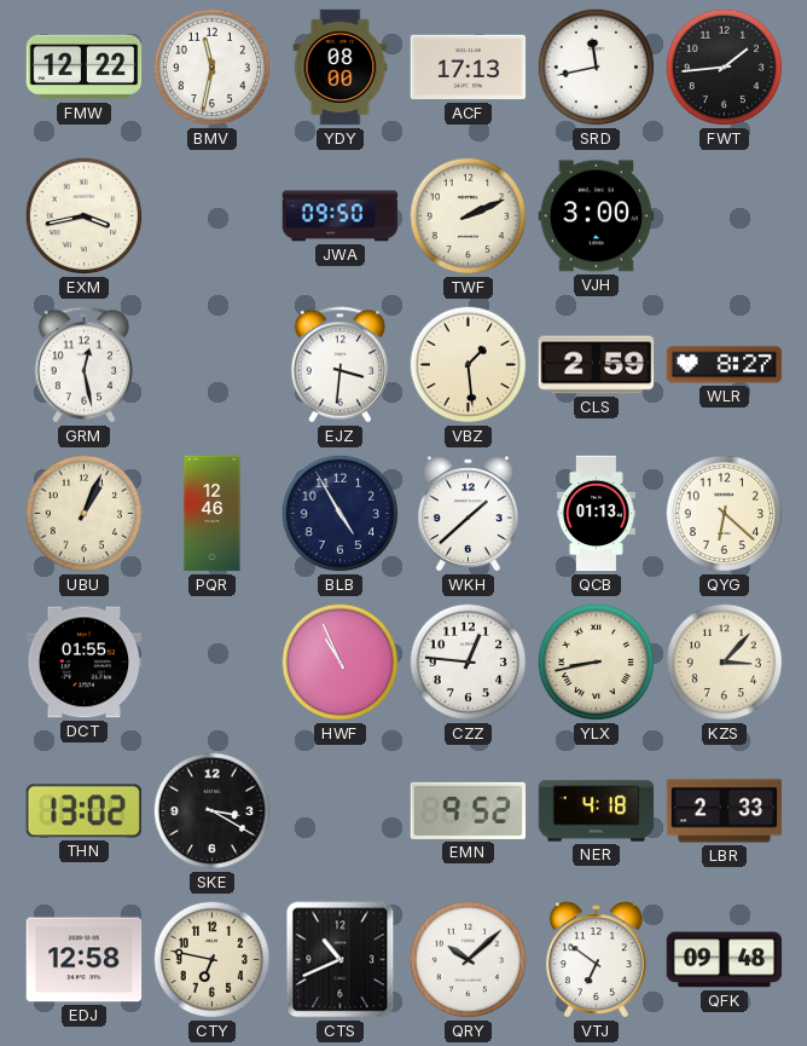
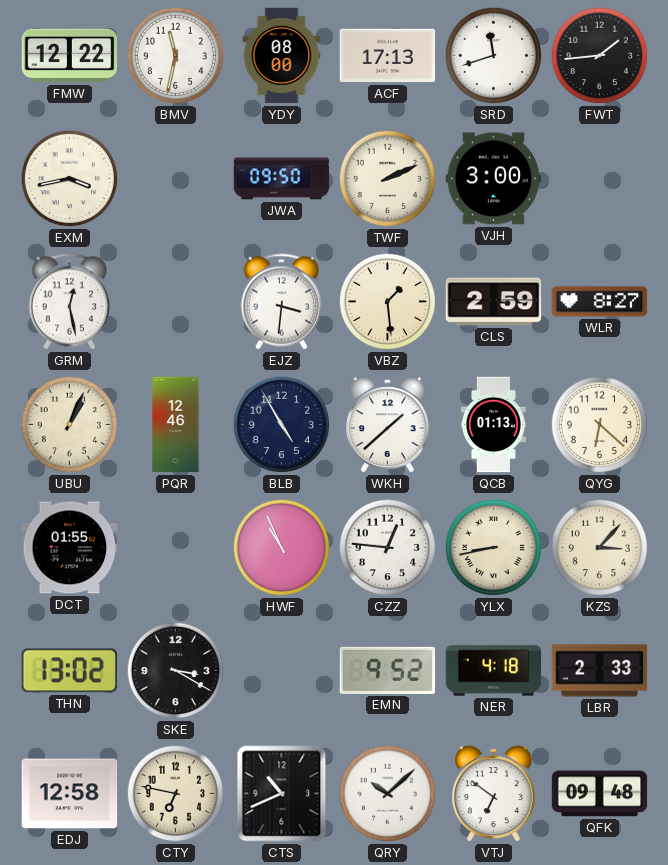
SRD: 11:43 -> 11:42
